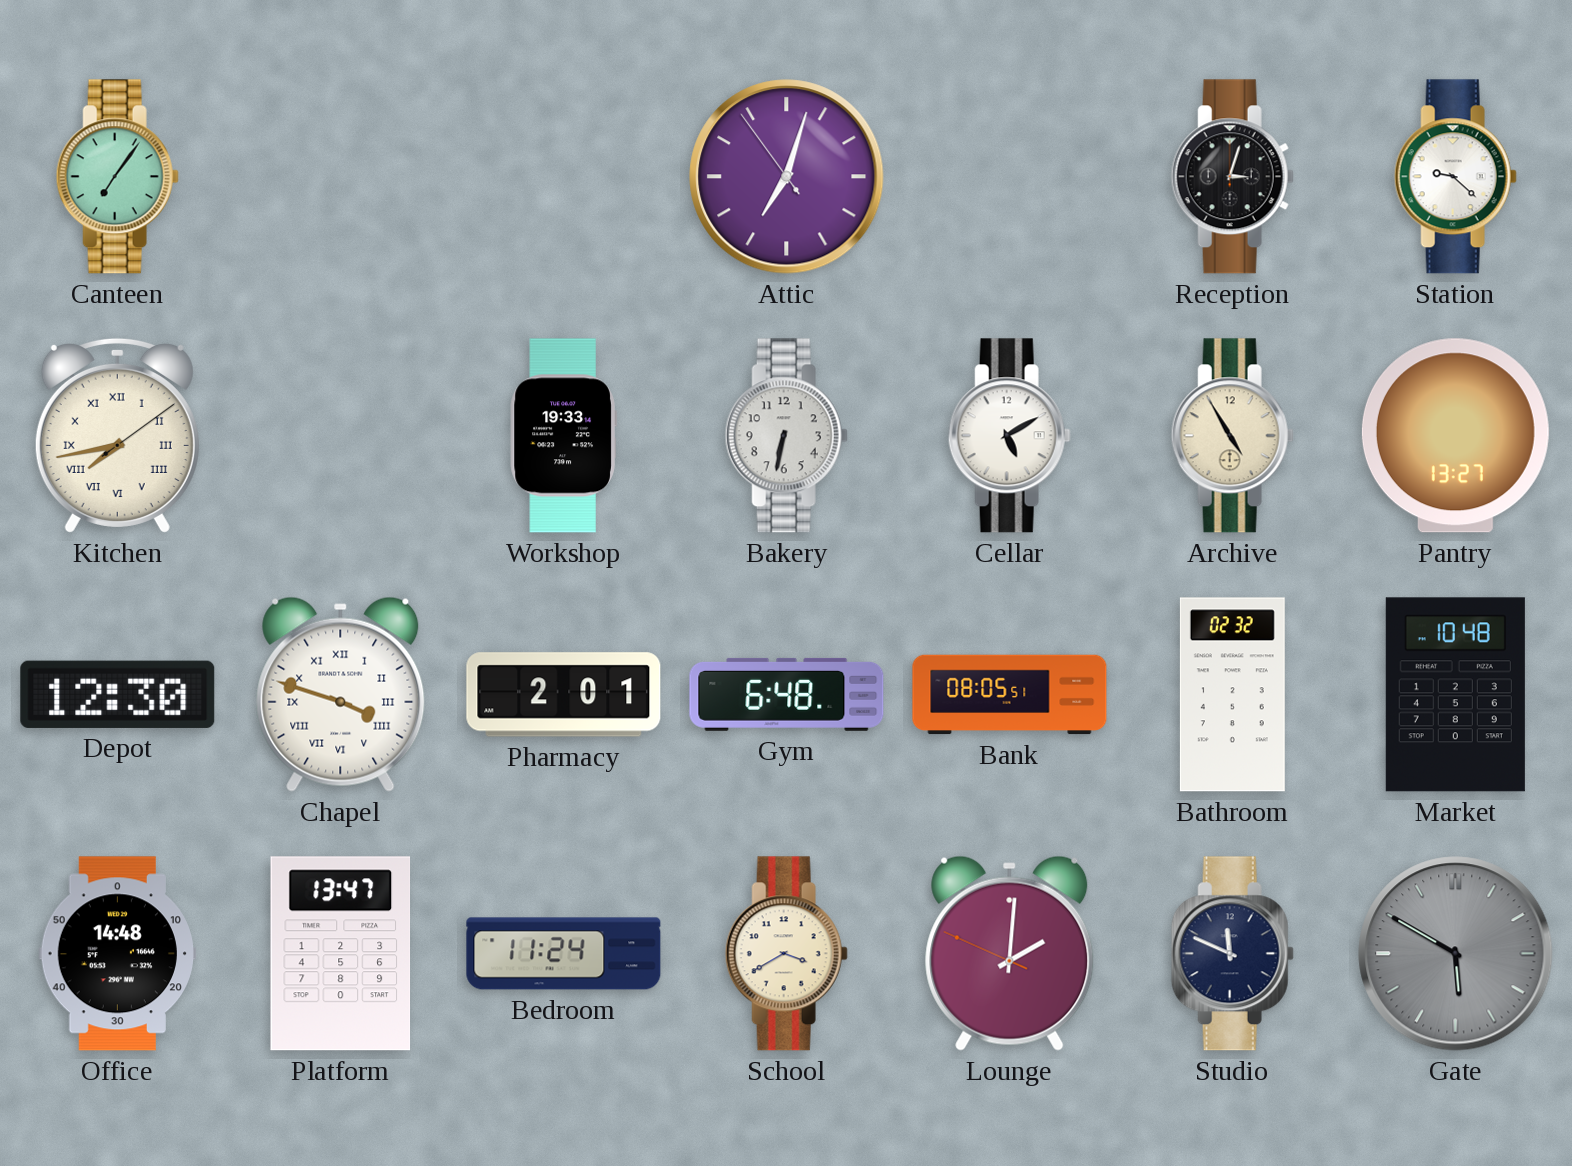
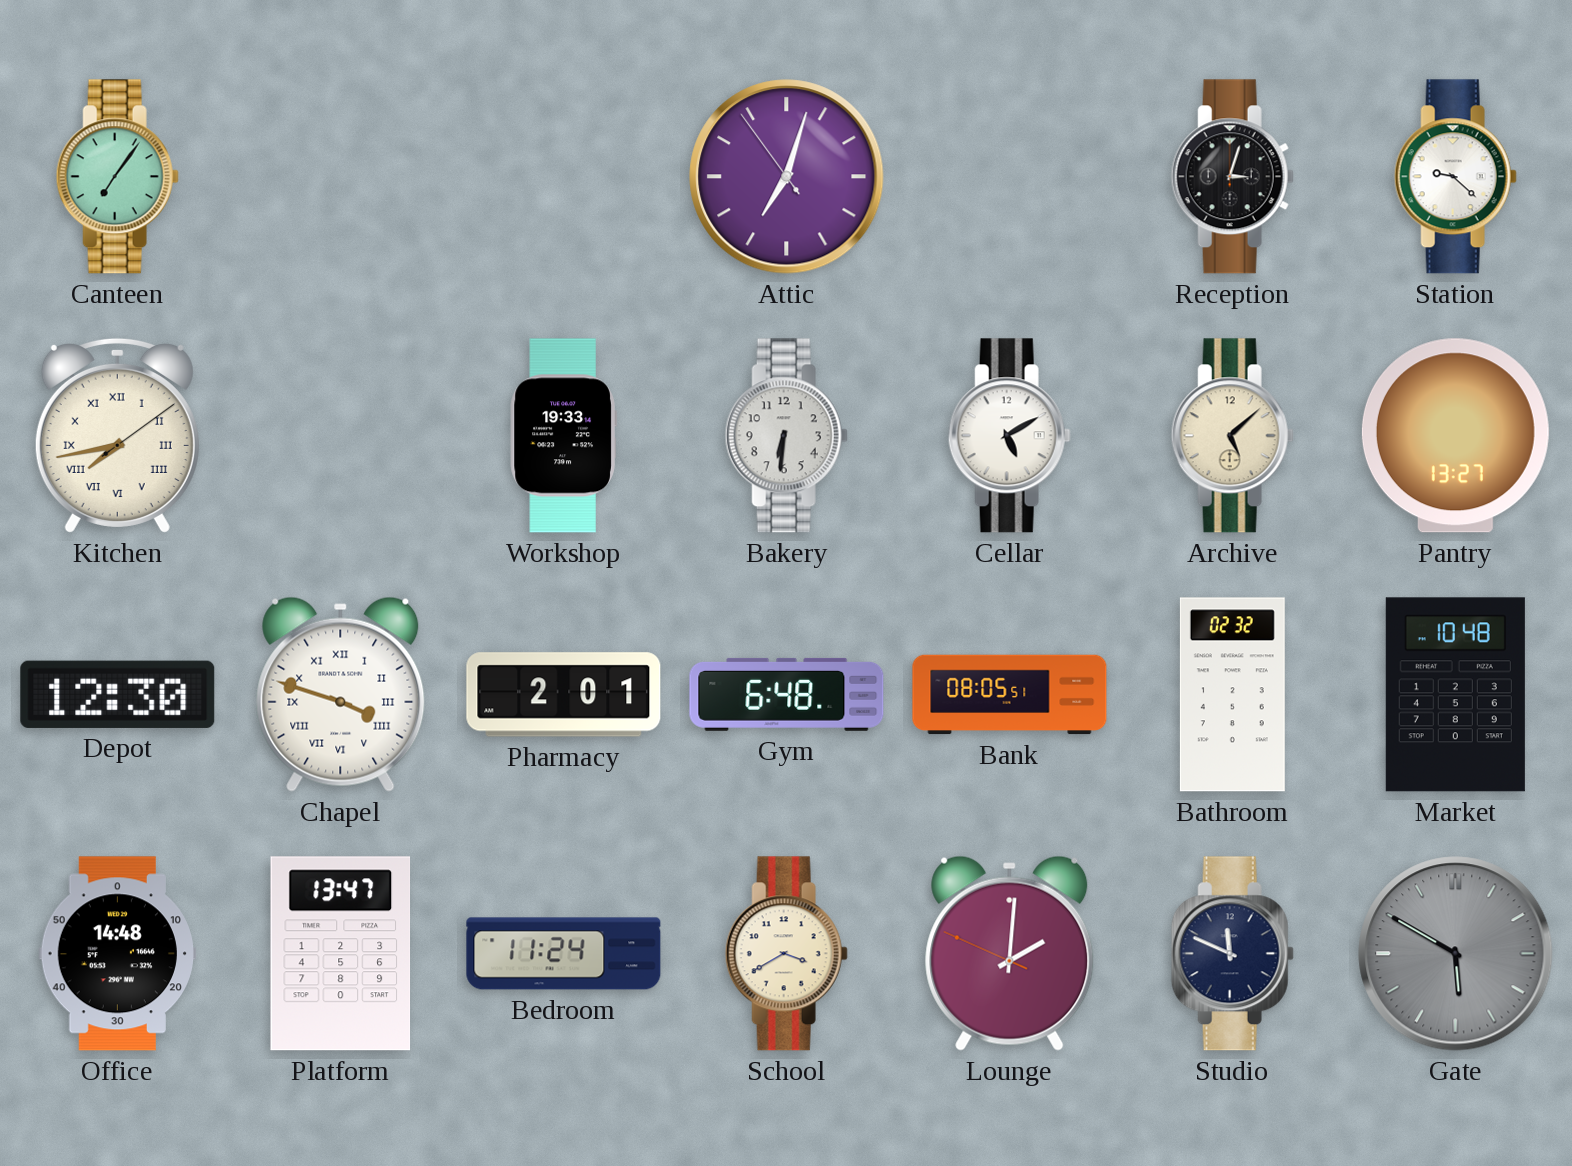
Bakery: 6:32 -> 6:31
Archive: 4:55 -> 5:08
